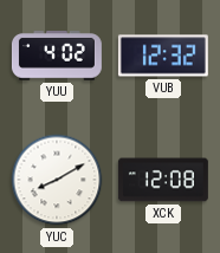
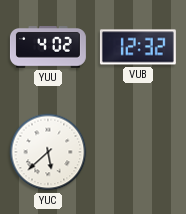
YUC: 8:10 -> 5:38
XCK: 12:08 -> none
